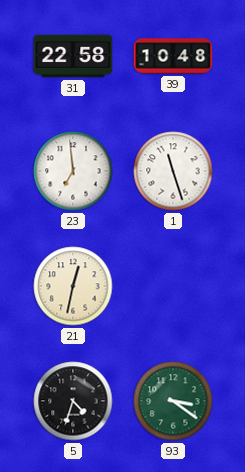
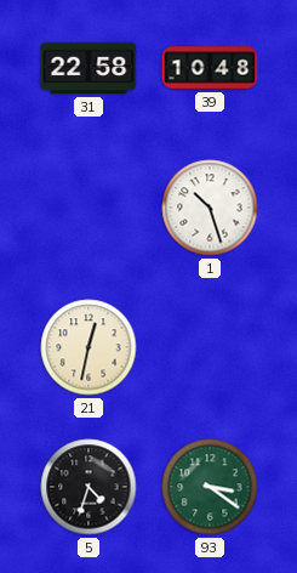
23: 6:59 -> none
1: 11:27 -> 10:27
